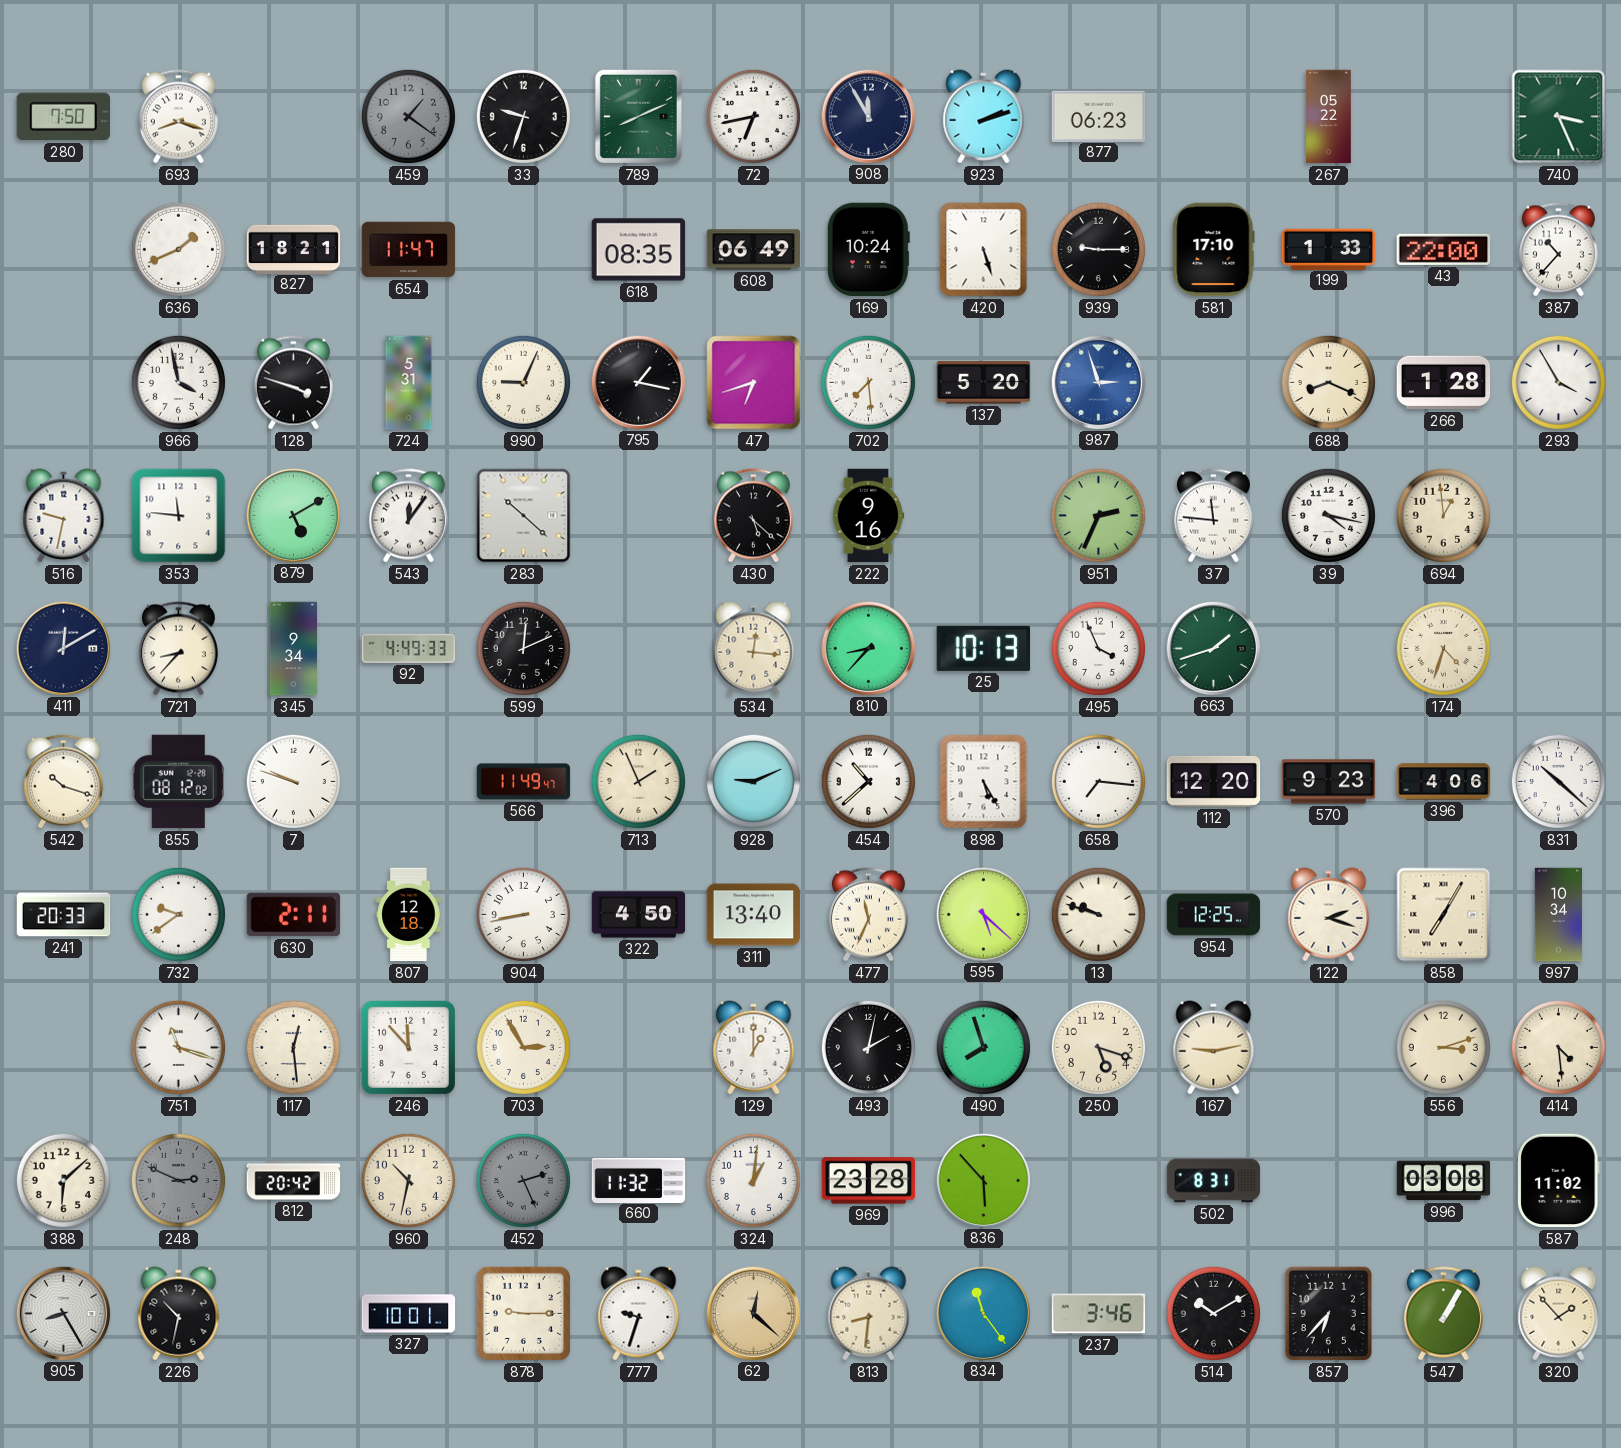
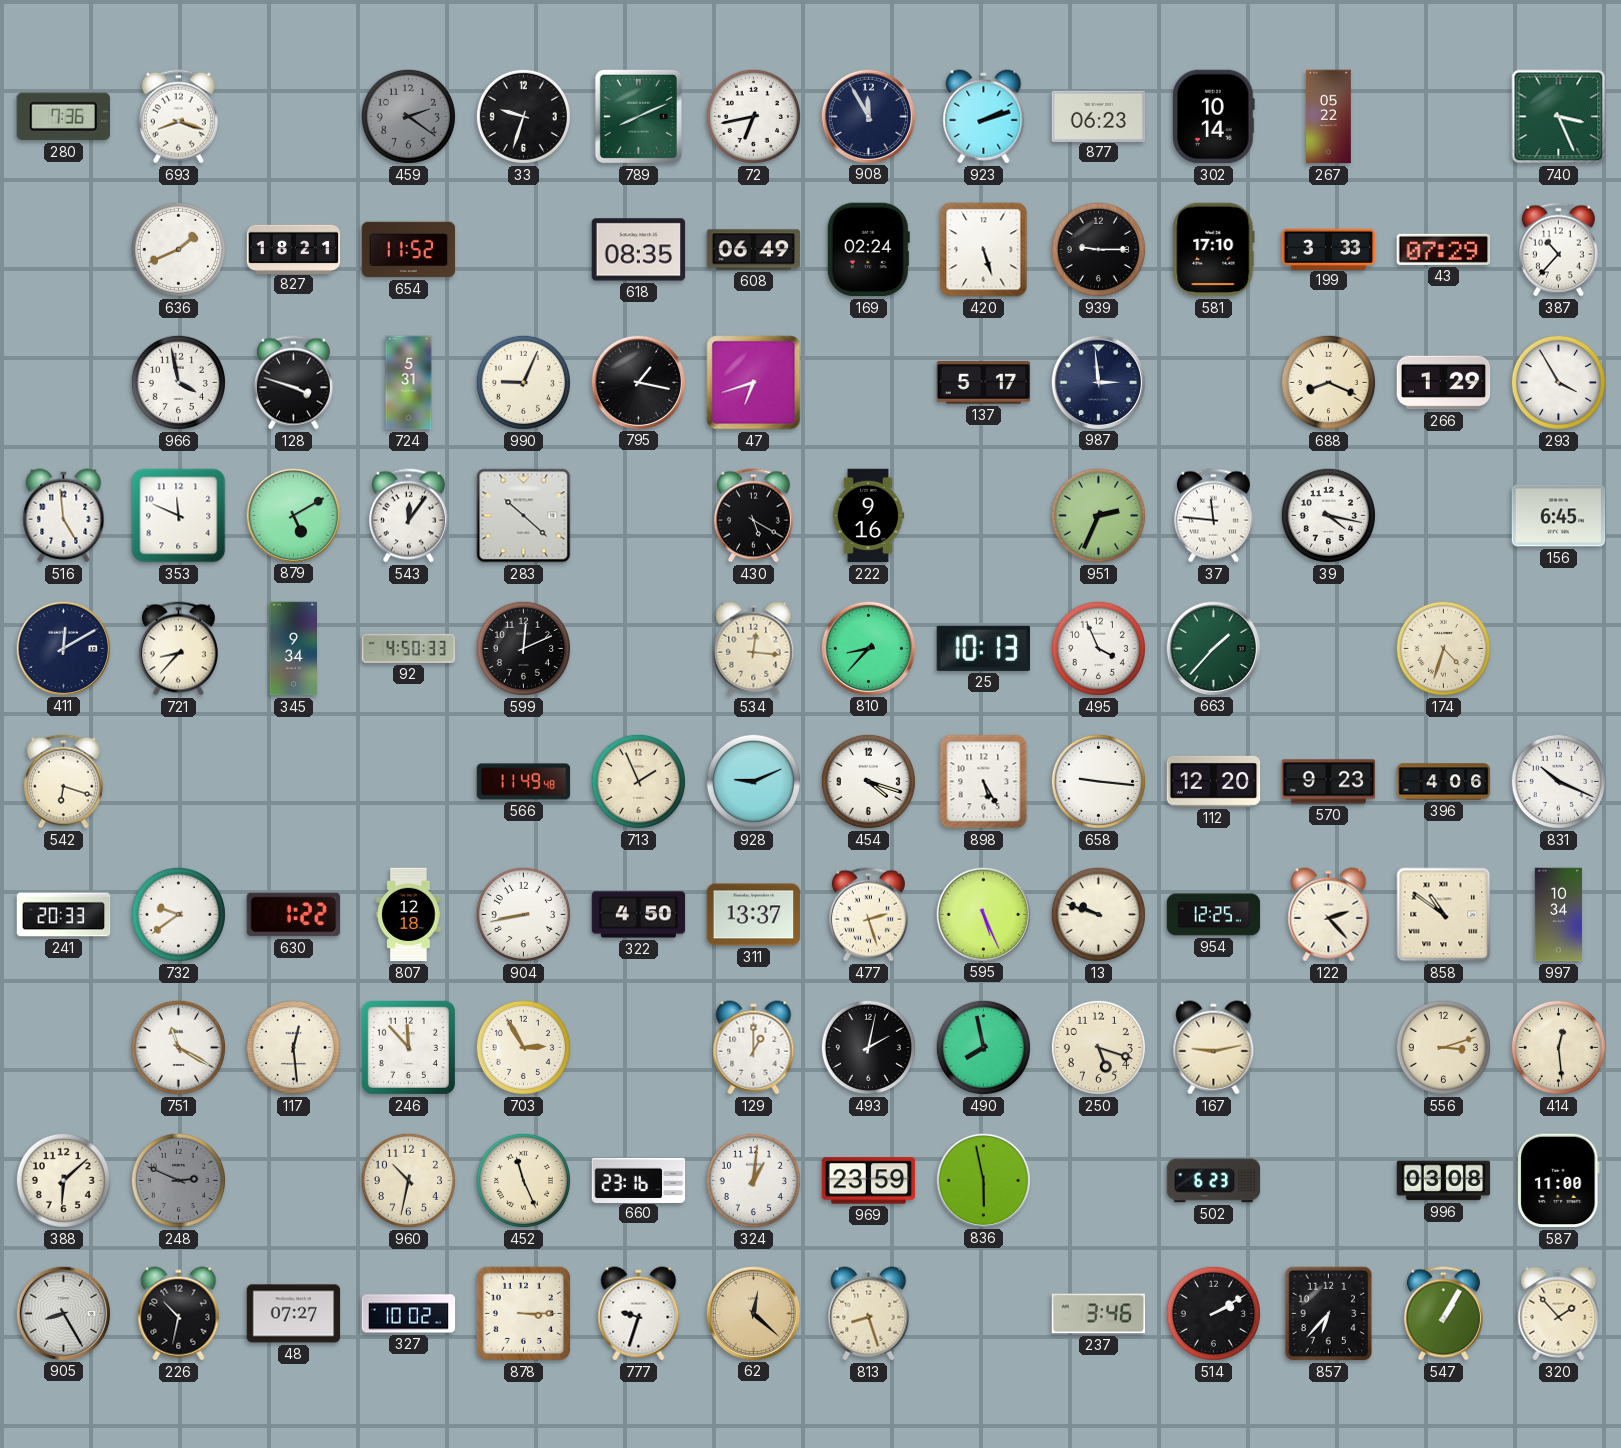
280: 7:50 -> 7:36
459: 1:21 -> 2:21
302: none -> 10:14
654: 11:47 -> 11:52
169: 10:24 -> 02:24
199: 1:33 -> 3:33
43: 22:00 -> 07:29
702: 7:29 -> none
137: 5:20 -> 5:17
987: 2:57 -> 2:59
987 dial: blue -> navy
266: 1:28 -> 1:29
516: 9:32 -> 4:59
353: 11:46 -> 11:49
430: 5:22 -> 5:20
694: 12:59 -> none
156: none -> 6:45
92: 4:49 -> 4:50
663: 1:42 -> 1:37
542: 10:18 -> 6:18
855: 08:12 -> none
7: 9:48 -> none
566: 11:49:47 -> 11:49:48
454: 10:38 -> 4:18
658: 7:16 -> 9:16
831: 10:22 -> 10:19
630: 2:11 -> 1:22
311: 13:40 -> 13:37
477: 11:34 -> 2:27
595: 5:22 -> 5:26
122: 2:18 -> 2:23
858: 7:05 -> 10:51
751: 11:18 -> 11:20
490: 7:57 -> 7:58
414: 4:29 -> 12:29
812: 20:42 -> none
452: 2:26 -> 11:26
452 dial: grey -> cream
660: 11:32 -> 23:16
969: 23:28 -> 23:59
836: 5:53 -> 5:58
502: 8:31 -> 6:23
587: 11:02 -> 11:00
48: none -> 07:27
327: 10:01 -> 10:02
878: 9:15 -> 3:15
813: 8:31 -> 8:27
834: 11:24 -> none
514: 10:10 -> 2:10
